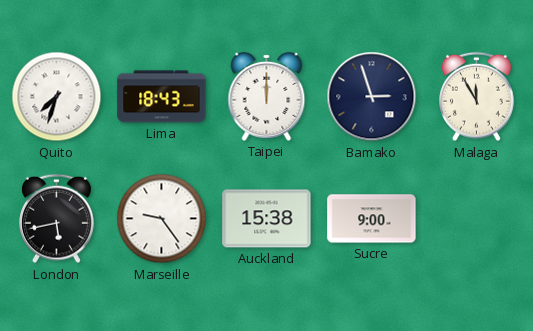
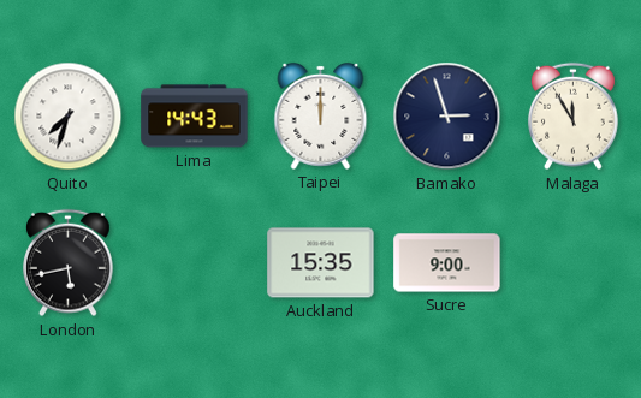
Lima: 18:43 -> 14:43
Marseille: 9:24 -> none
Auckland: 15:38 -> 15:35
